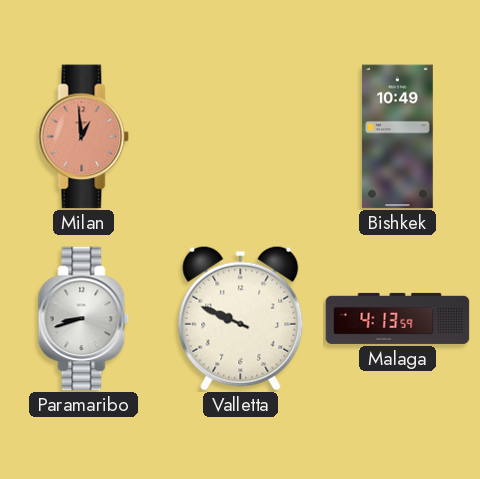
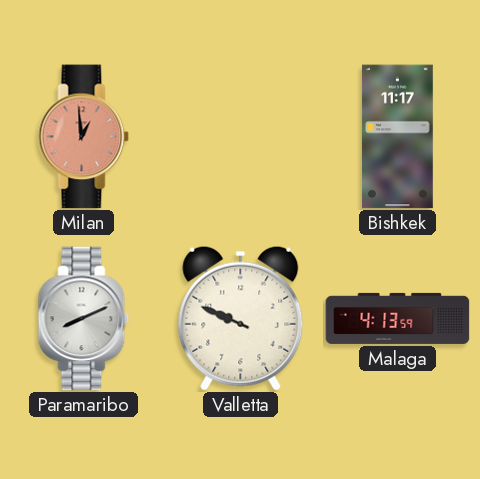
Bishkek: 10:49 -> 11:17
Paramaribo: 8:42 -> 8:11
